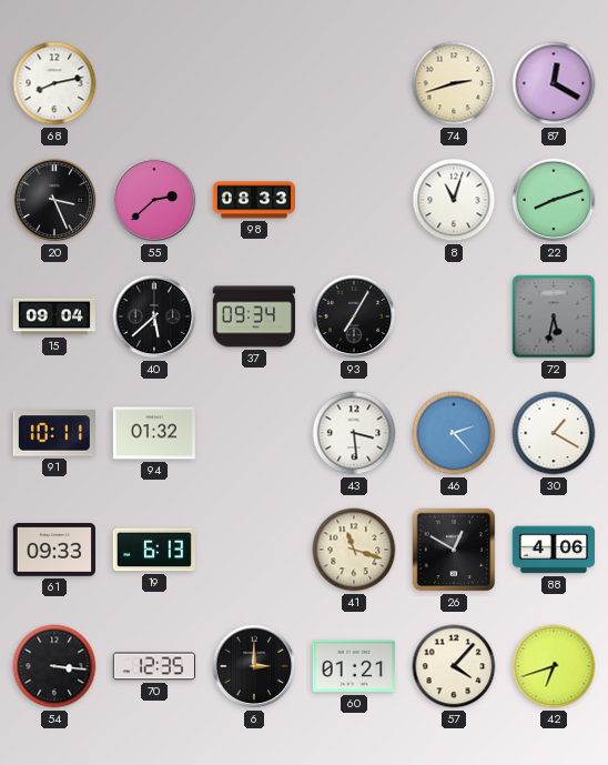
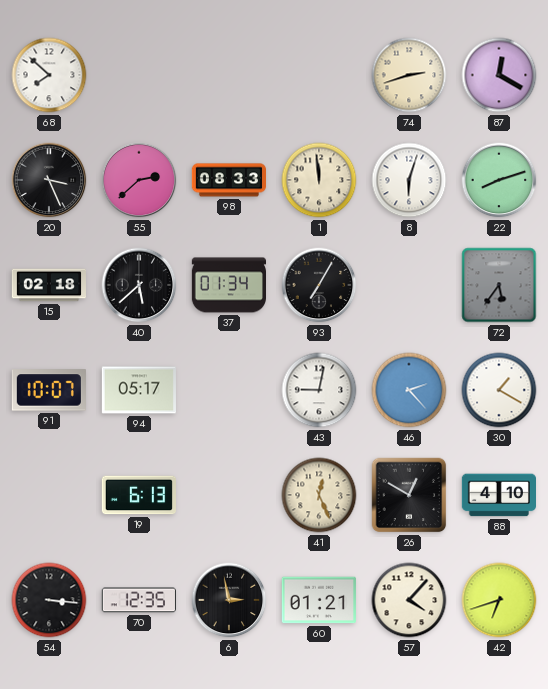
68: 8:13 -> 7:52
1: none -> 11:59
8: 11:03 -> 6:03
15: 09:04 -> 02:18
37: 09:34 -> 01:34
72: 5:32 -> 5:36
91: 10:11 -> 10:07
94: 01:32 -> 05:17
43: 3:29 -> 9:02
61: 09:33 -> none
41: 11:18 -> 12:26
88: 4:06 -> 4:10
6: 3:00 -> 2:58
